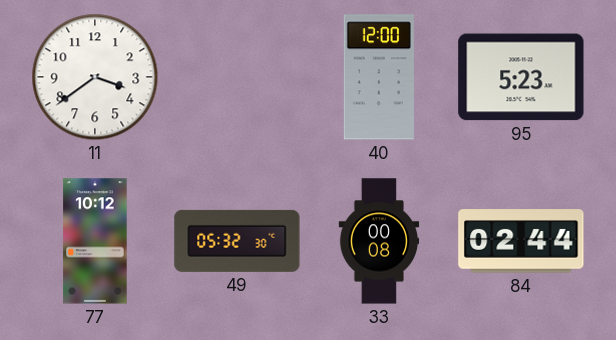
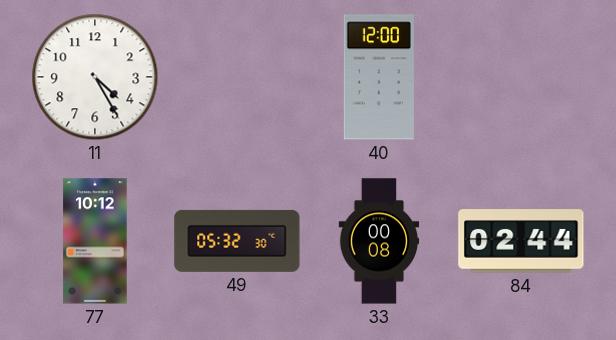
11: 3:39 -> 4:25
95: 5:23 -> none
